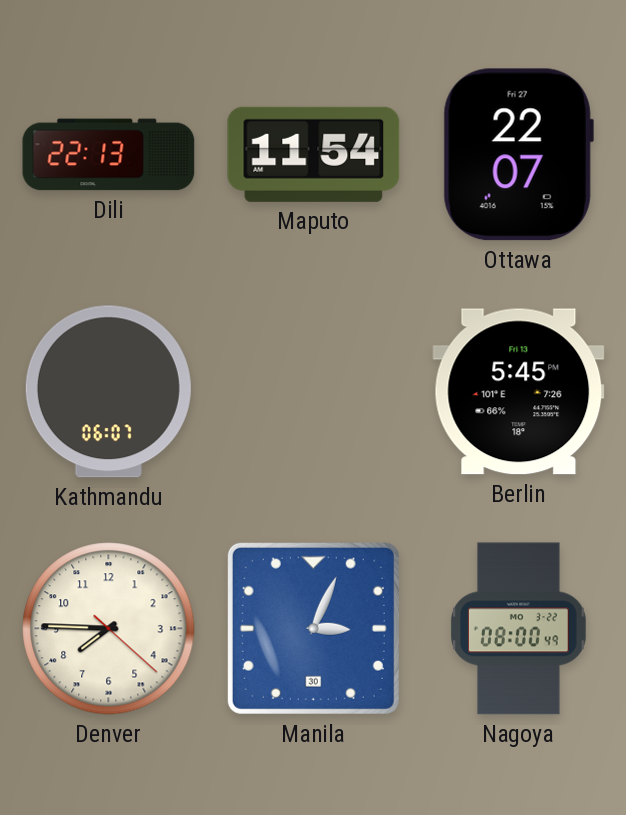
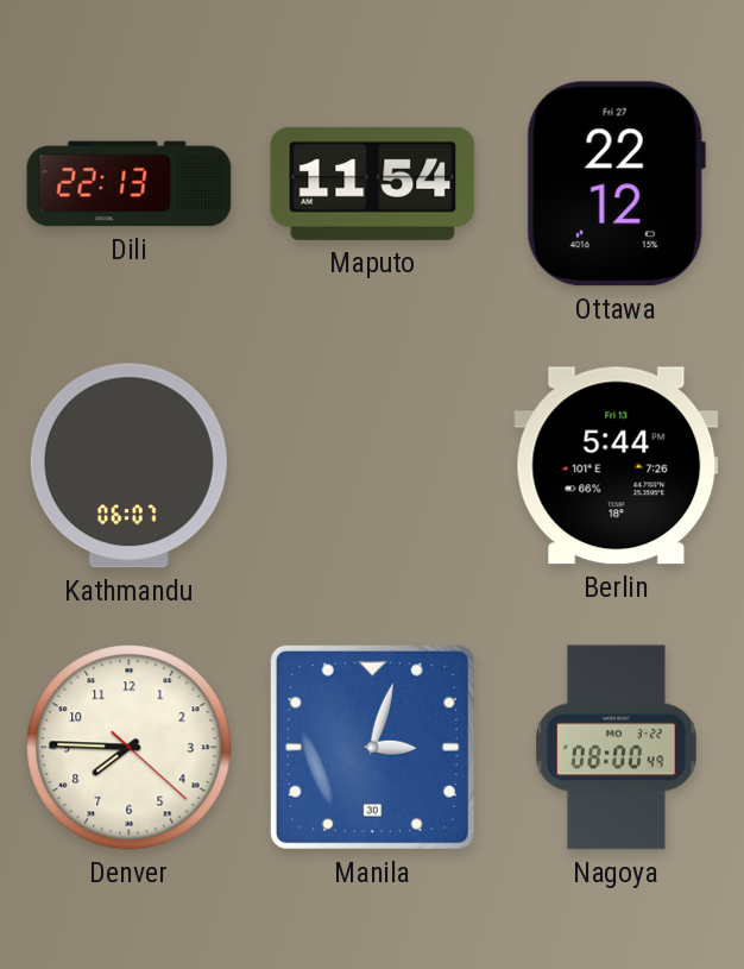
Ottawa: 22:07 -> 22:12
Berlin: 5:45 -> 5:44
Manila: 3:04 -> 3:03
